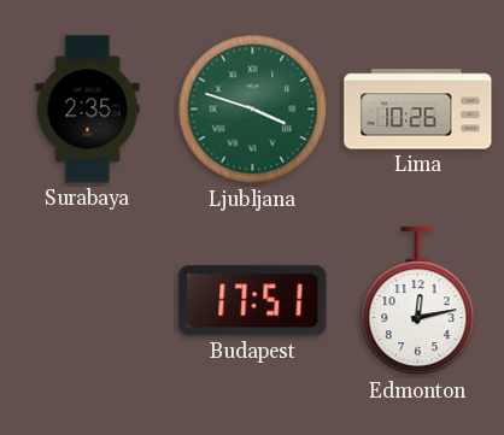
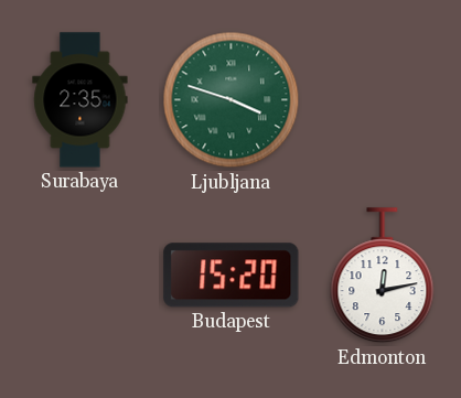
Lima: 10:26 -> none
Budapest: 17:51 -> 15:20
